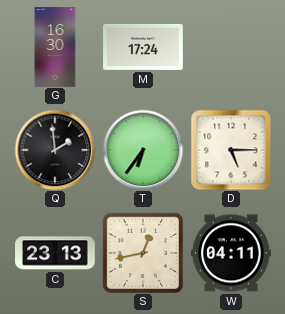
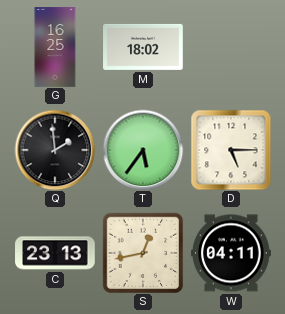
G: 16:30 -> 16:25
M: 17:24 -> 18:02
T: 6:36 -> 5:36
